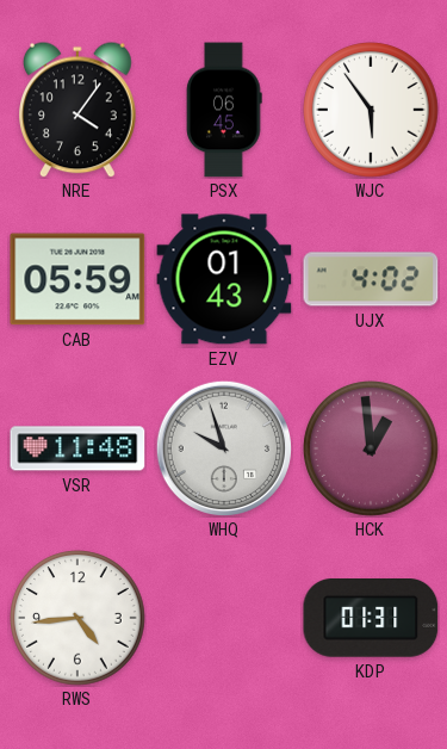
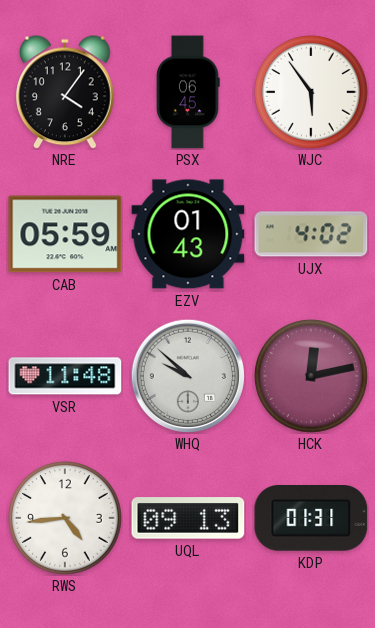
WHQ: 9:57 -> 9:52
HCK: 12:59 -> 12:13
UQL: none -> 09:13
